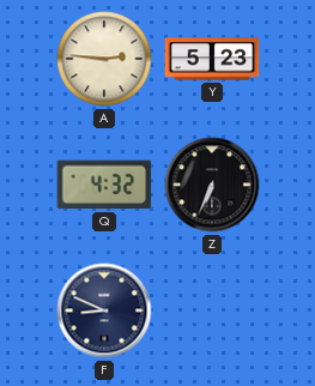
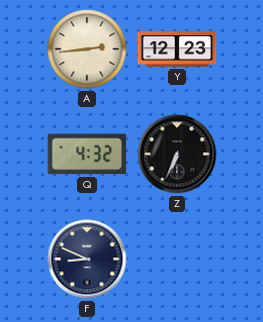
A: 2:46 -> 2:44
Y: 5:23 -> 12:23
